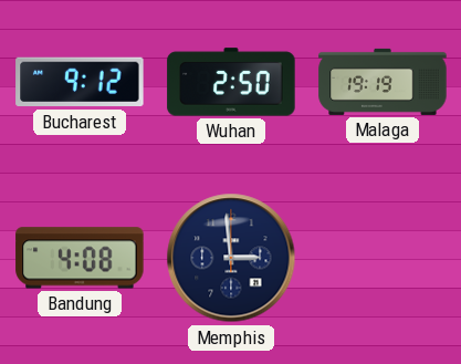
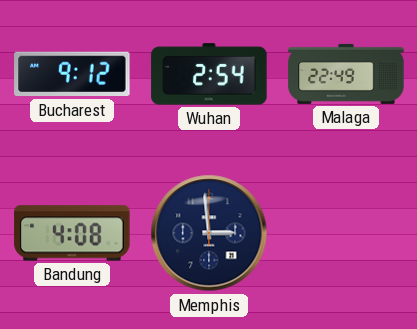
Wuhan: 2:50 -> 2:54
Malaga: 19:19 -> 22:49
